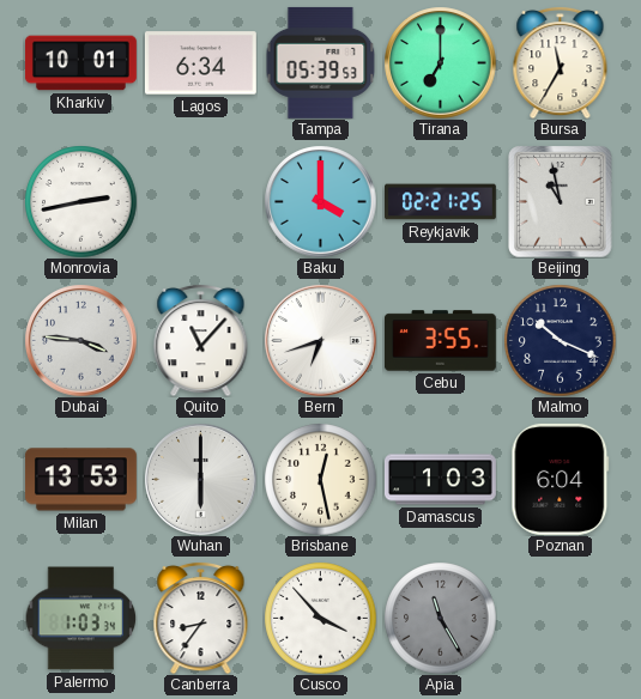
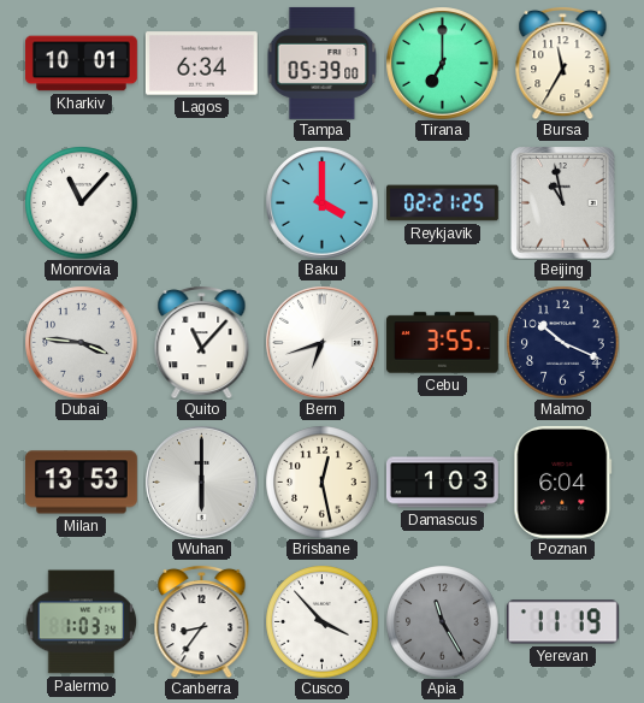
Tampa: 05:39:53 -> 05:39:00
Monrovia: 2:43 -> 11:07
Yerevan: none -> 11:19
